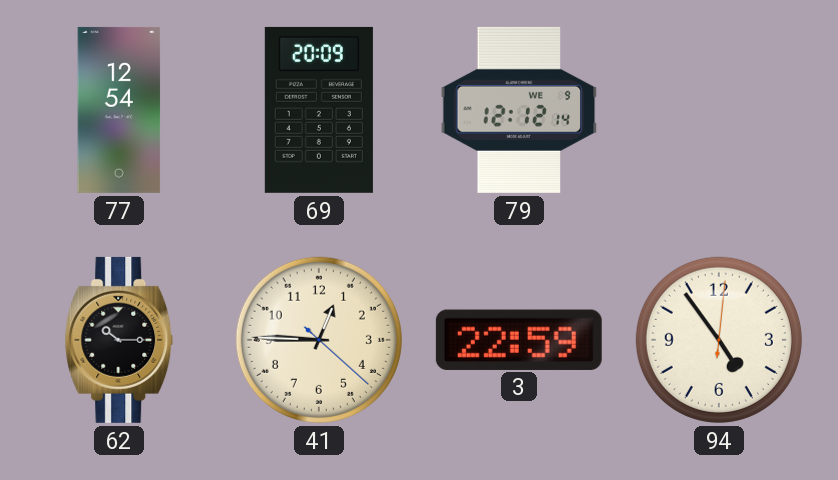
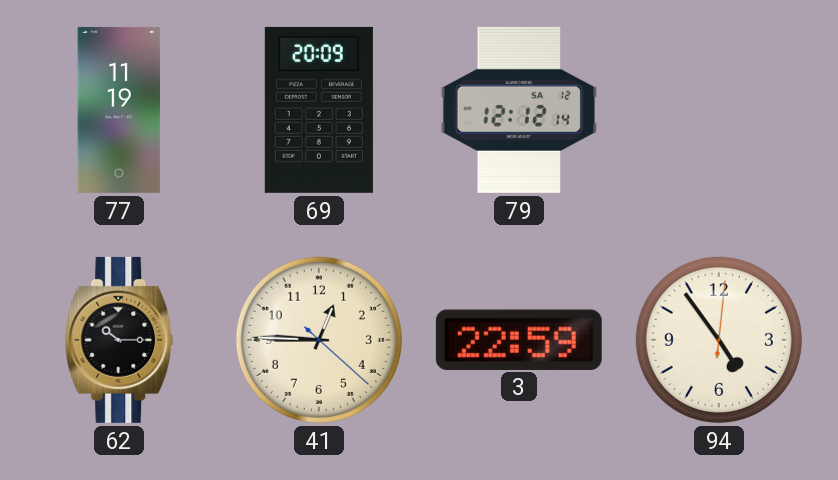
77: 12:54 -> 11:19
79 date: WE 9 -> SA 12
